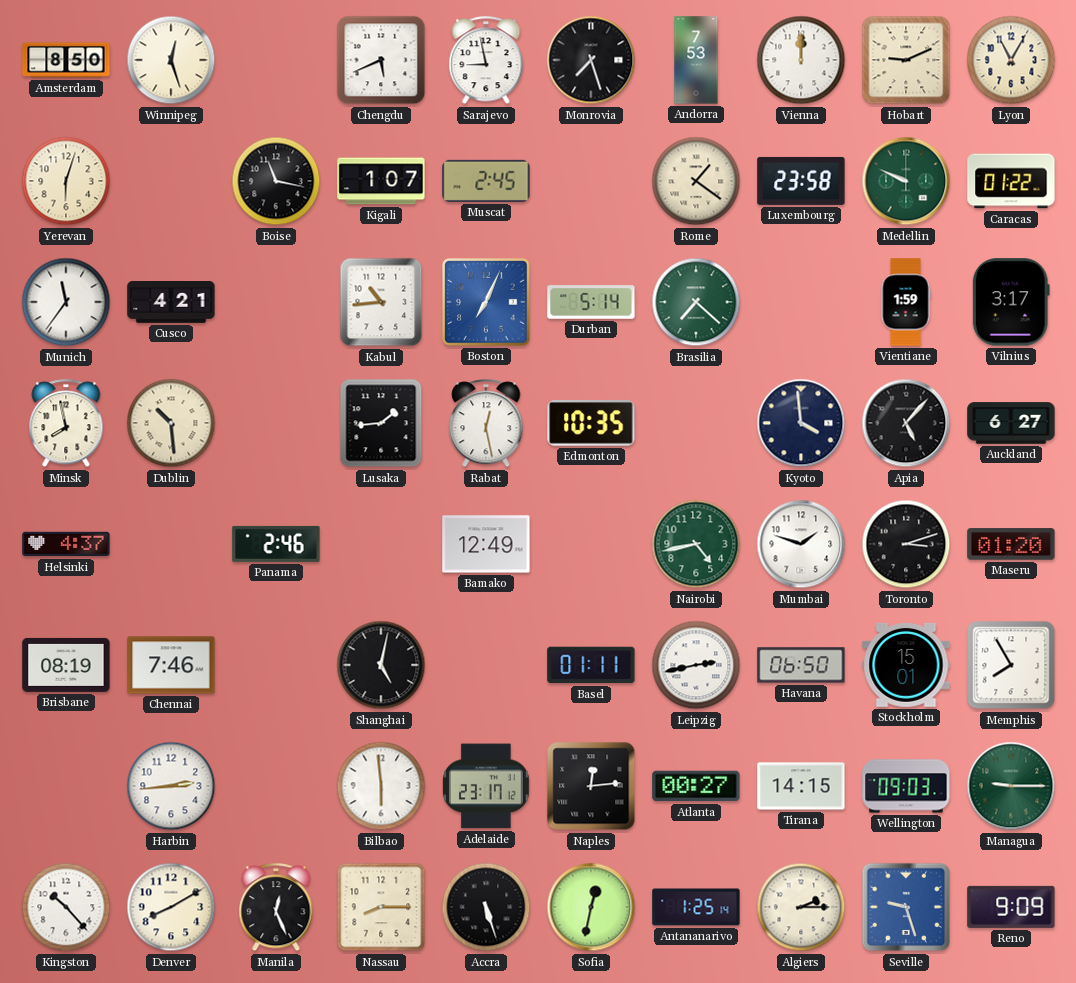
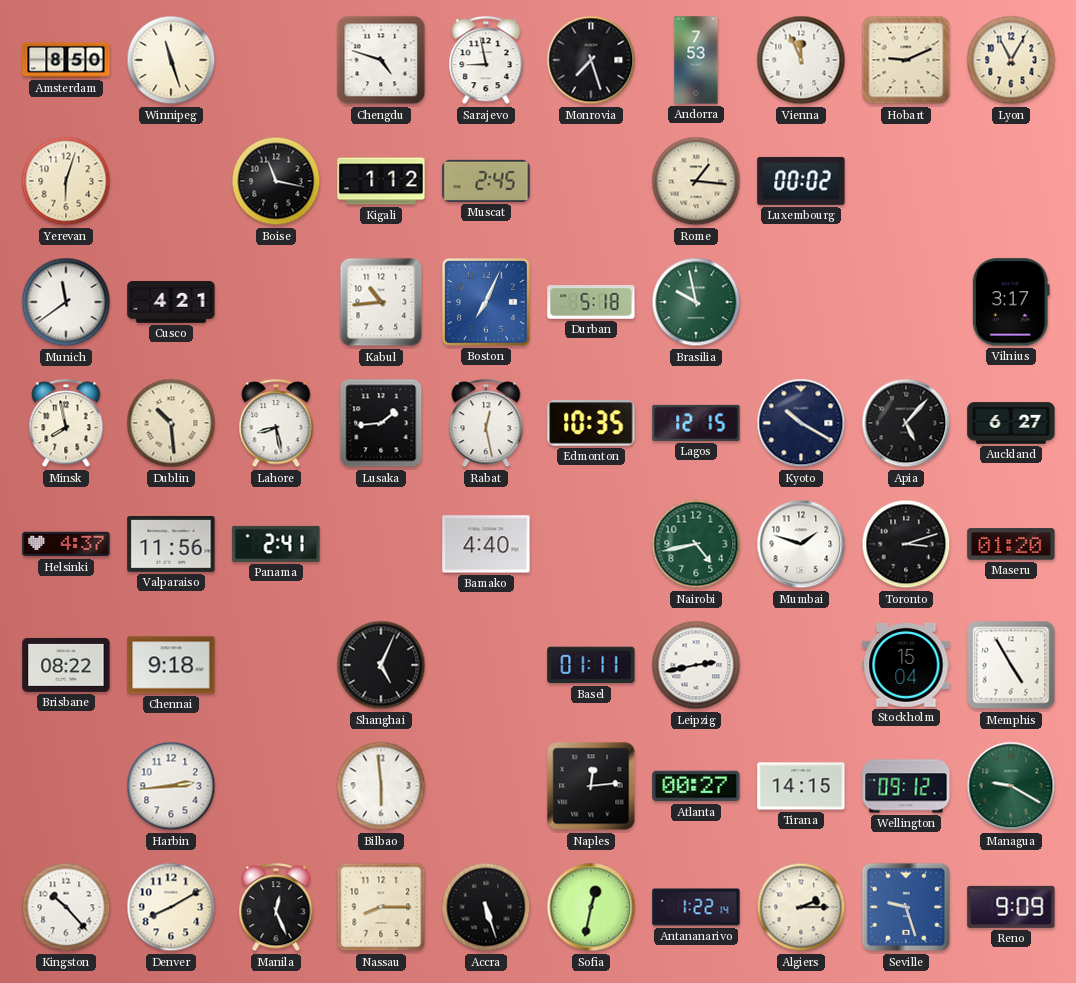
Winnipeg: 12:27 -> 11:27
Chengdu: 5:41 -> 4:48
Vienna: 12:00 -> 11:56
Kigali: 1:07 -> 1:12
Rome: 1:21 -> 1:16
Luxembourg: 23:58 -> 00:02
Medellin: 9:49 -> none
Caracas: 01:22 -> none
Munich: 11:36 -> 11:39
Durban: 5:14 -> 5:18
Brasilia: 7:22 -> 9:58
Vientiane: 1:59 -> none
Lahore: none -> 8:28
Lagos: none -> 12:15
Kyoto: 3:59 -> 10:20
Valparaiso: none -> 11:56
Panama: 2:46 -> 2:41
Bamako: 12:49 -> 4:40
Brisbane: 08:19 -> 08:22
Chennai: 7:46 -> 9:18
Shanghai: 5:02 -> 5:04
Havana: 06:50 -> none
Stockholm: 15:01 -> 15:04
Memphis: 7:55 -> 4:55
Adelaide: 23:17 -> none
Wellington: 09:03 -> 09:12
Managua: 9:15 -> 9:20
Antananarivo: 1:25 -> 1:22
